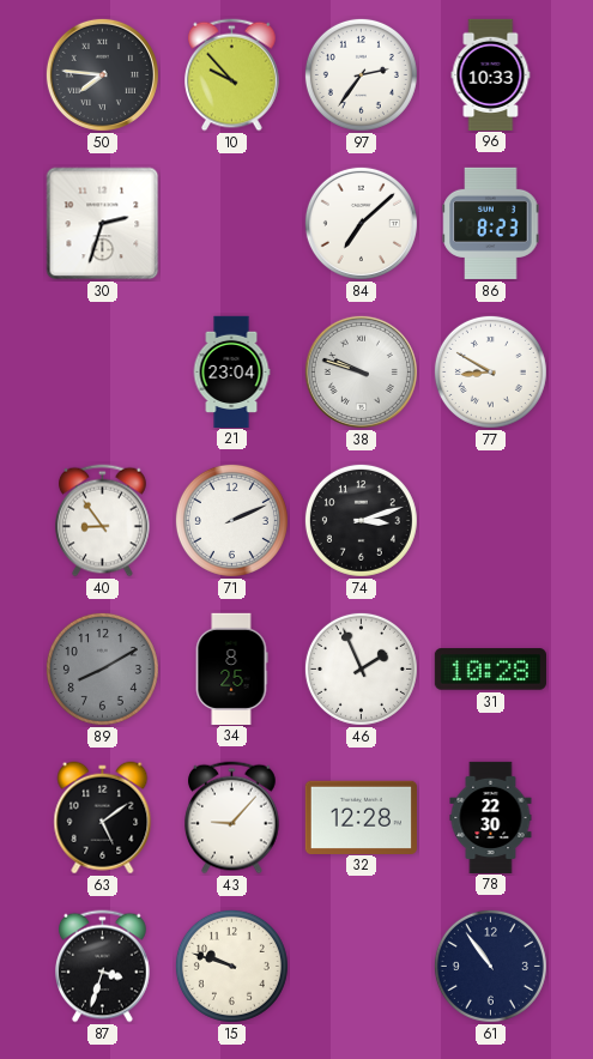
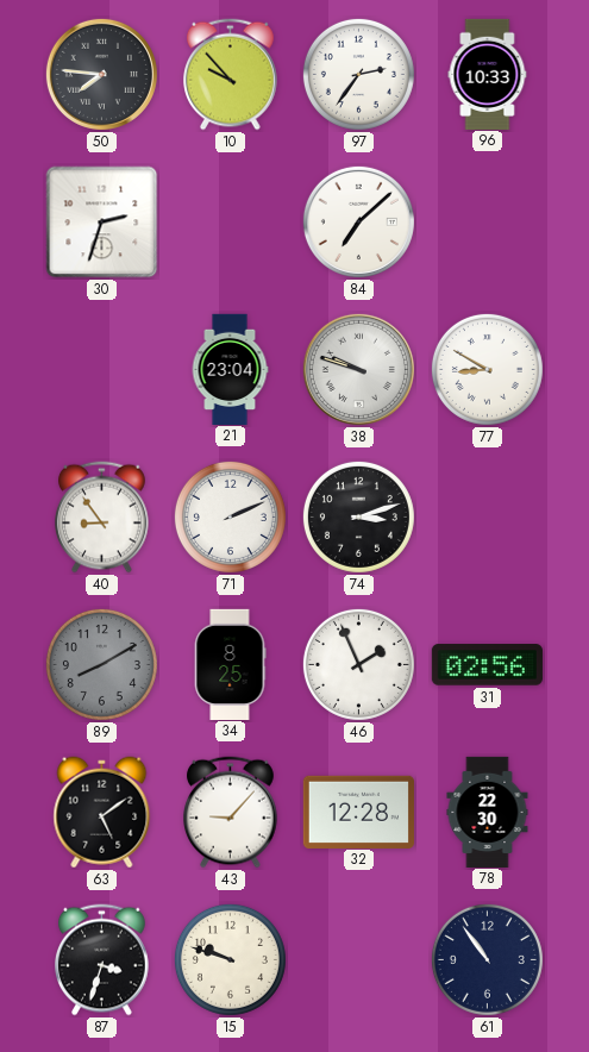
86: 8:23 -> none
31: 10:28 -> 02:56
